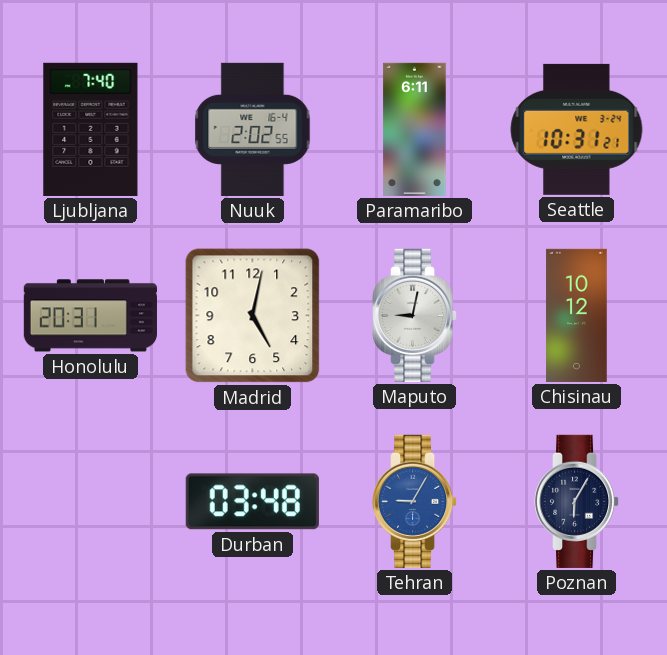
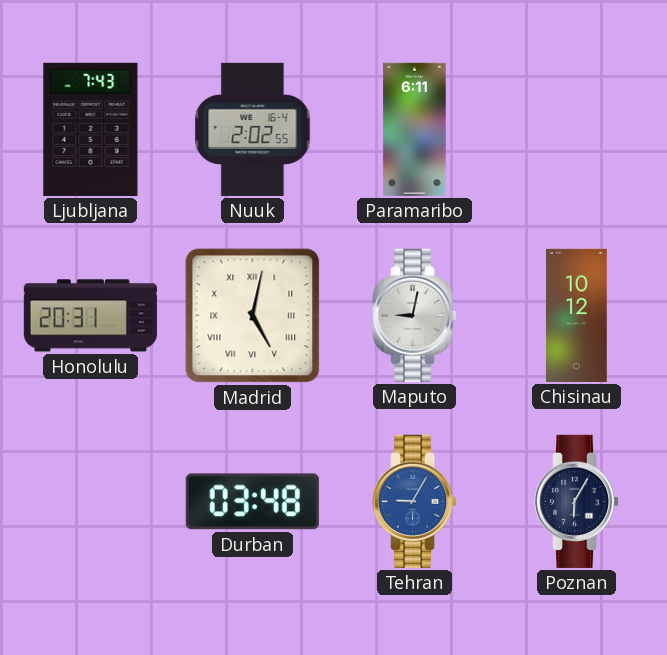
Ljubljana: 7:40 -> 7:43
Seattle: 10:31 -> none
Madrid numerals: Arabic -> Roman
